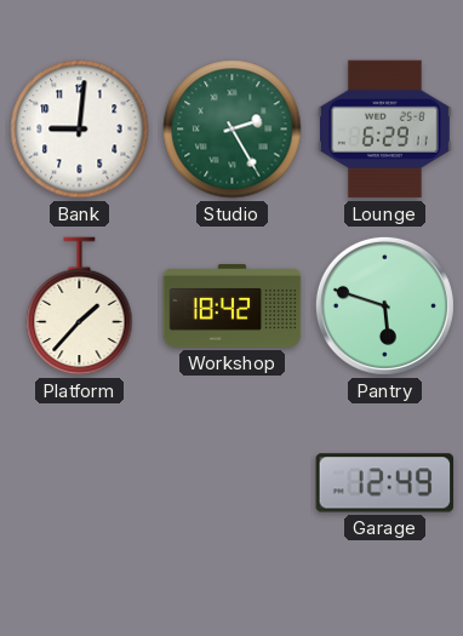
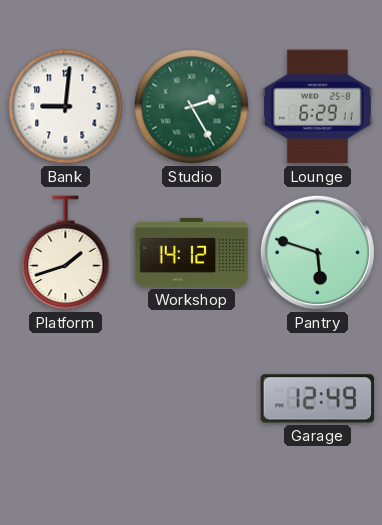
Platform: 1:37 -> 1:42
Workshop: 18:42 -> 14:12
